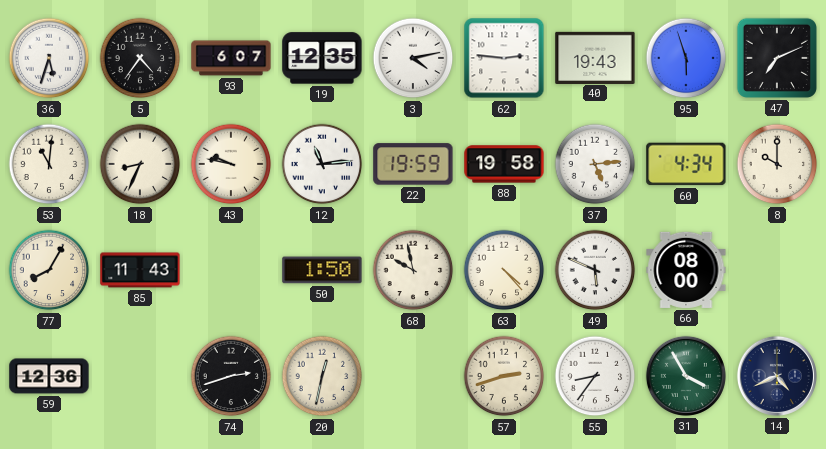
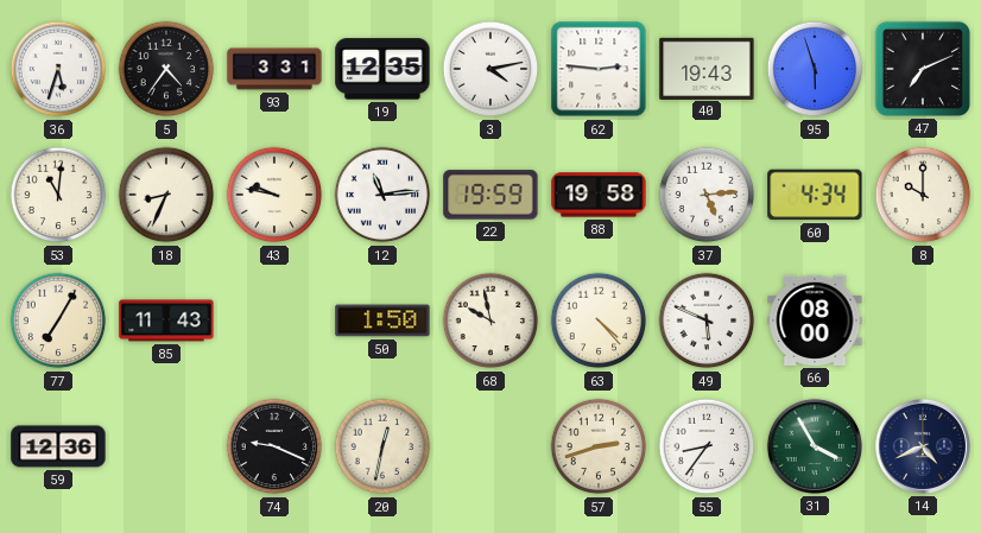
93: 6:07 -> 3:31
77: 8:05 -> 7:05
74: 2:42 -> 9:19
